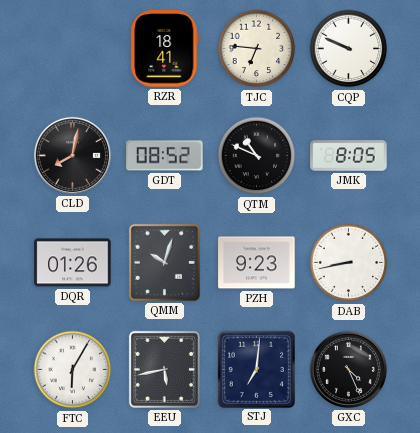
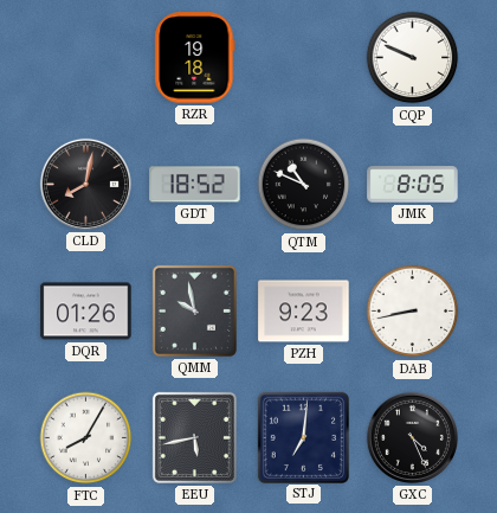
RZR: 18:41 -> 19:18
TJC: 6:46 -> none
GDT: 08:52 -> 18:52
QMM: 10:03 -> 9:58
FTC: 6:05 -> 8:05
